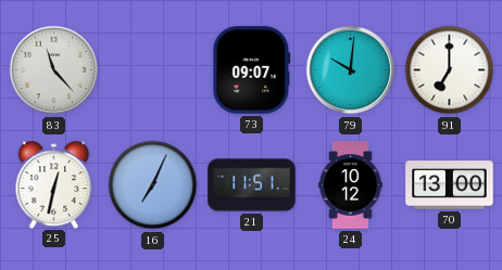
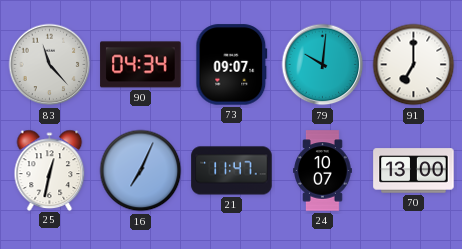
90: none -> 04:34
21: 11:51 -> 11:47
24: 10:12 -> 10:07
